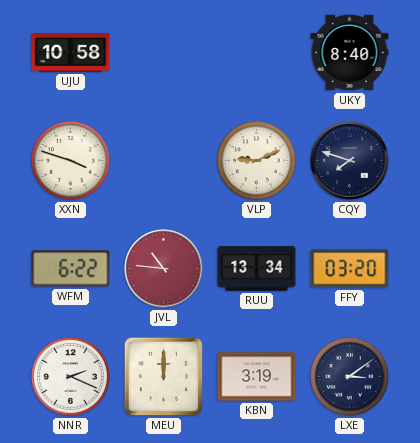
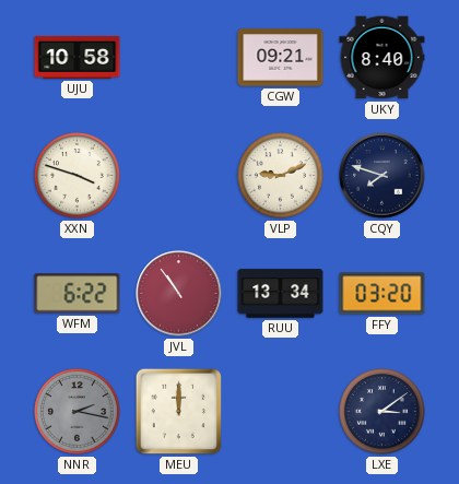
CGW: none -> 09:21
JVL: 10:46 -> 10:54
NNR: 2:19 -> 2:17
NNR dial: white -> grey
KBN: 3:19 -> none
